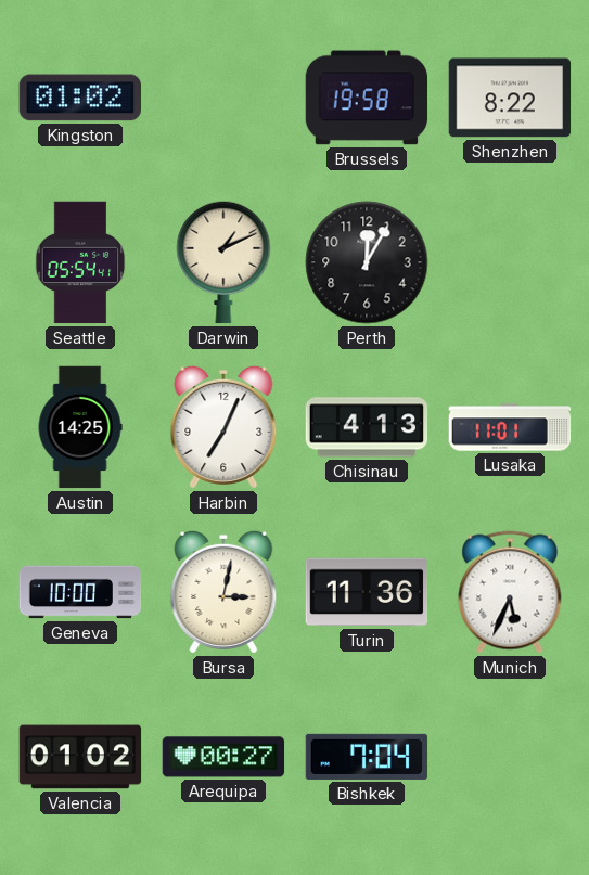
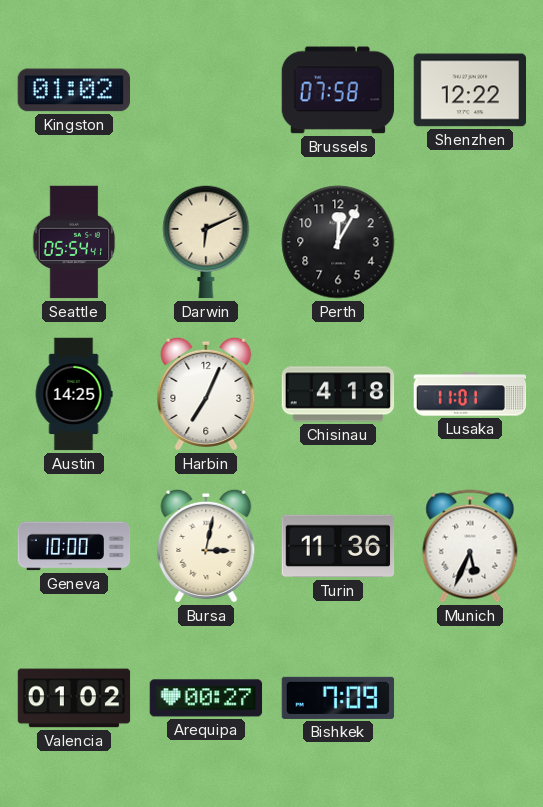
Brussels: 19:58 -> 07:58
Shenzhen: 8:22 -> 12:22
Darwin: 1:11 -> 6:11
Chisinau: 4:13 -> 4:18
Bishkek: 7:04 -> 7:09
